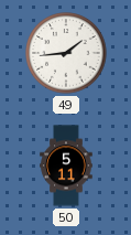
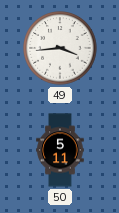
49: 1:44 -> 3:44
